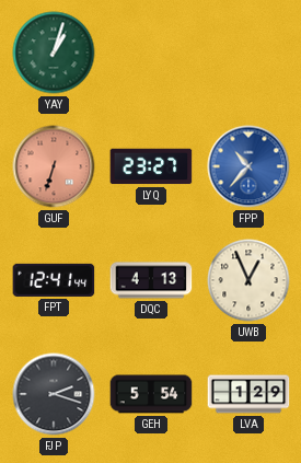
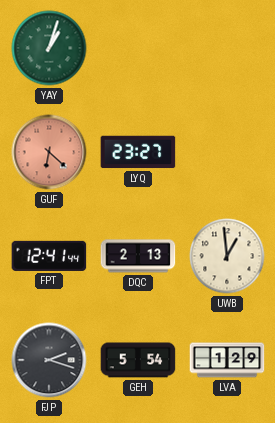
GUF: 6:33 -> 6:22
FPP: 10:37 -> none
DQC: 4:13 -> 2:13
UWB: 12:56 -> 12:59
